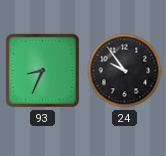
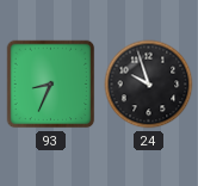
24: 9:54 -> 9:57
